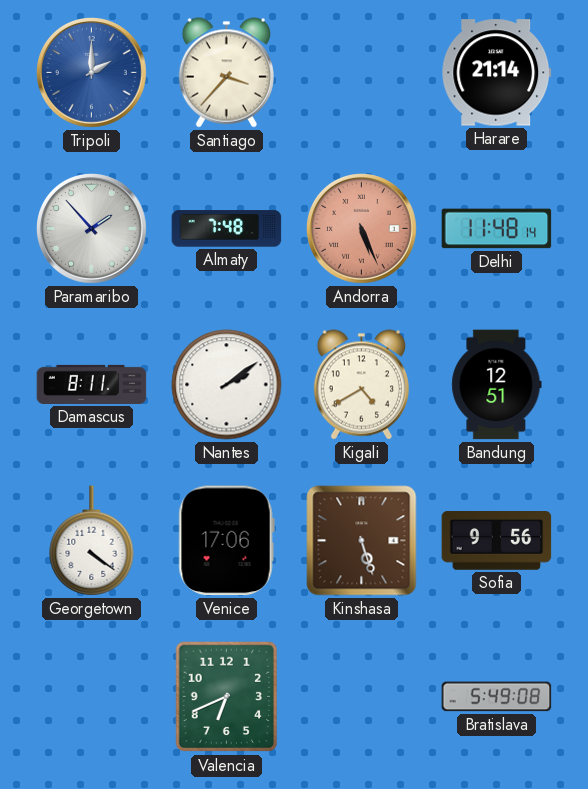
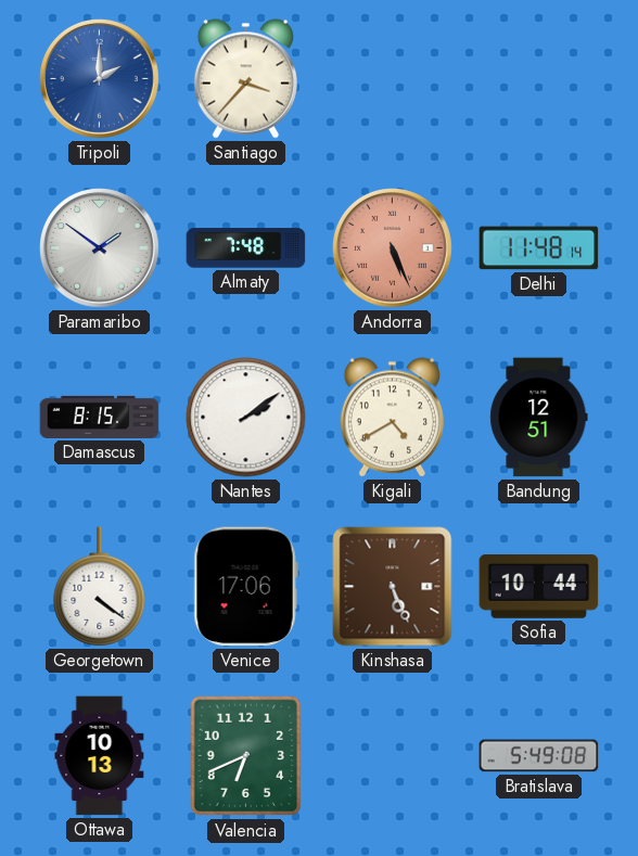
Harare: 21:14 -> none
Paramaribo: 1:53 -> 1:51
Damascus: 8:11 -> 8:15
Kinshasa: 5:27 -> 5:26
Sofia: 9:56 -> 10:44
Ottawa: none -> 10:13
